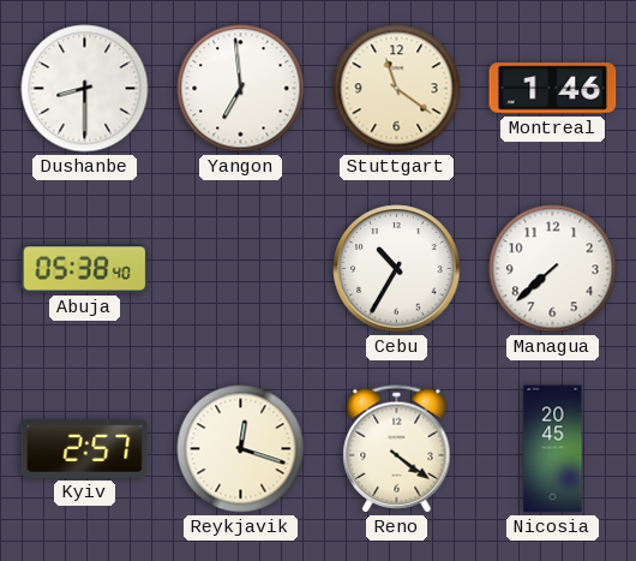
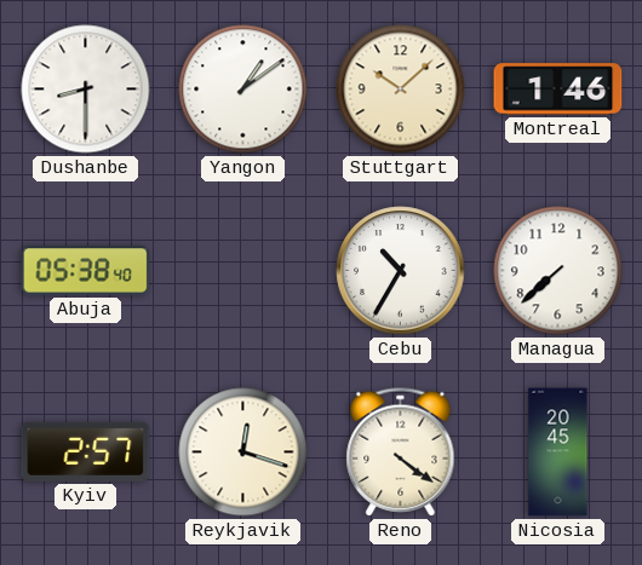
Yangon: 6:59 -> 1:09
Stuttgart: 11:21 -> 10:08
